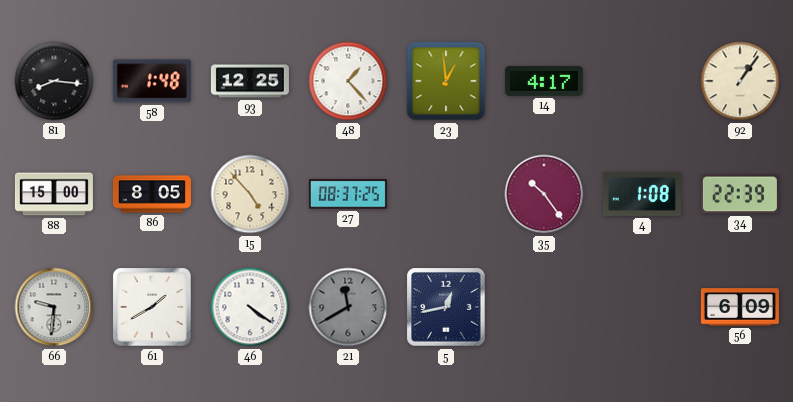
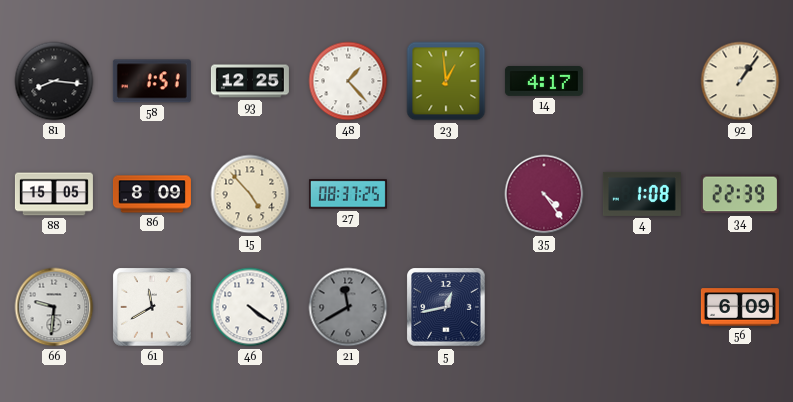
58: 1:48 -> 1:51
88: 15:00 -> 15:05
86: 8:05 -> 8:09
35: 10:24 -> 4:24
61: 1:40 -> 11:40
